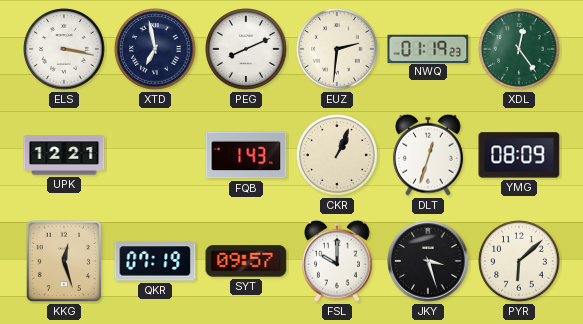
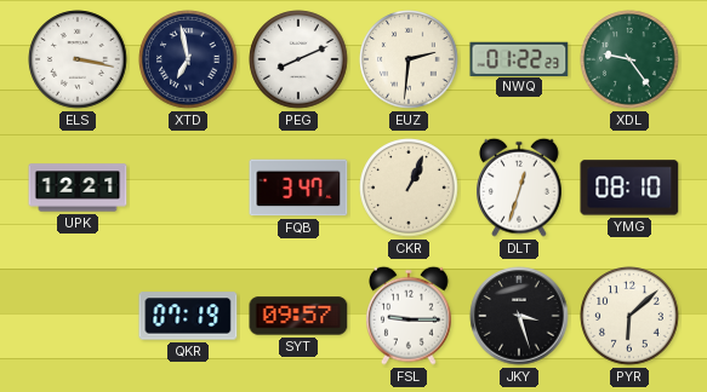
NWQ: 01:19 -> 01:22
XDL: 12:24 -> 9:24
FQB: 1:43 -> 3:47
YMG: 08:09 -> 08:10
KKG: 12:27 -> none
FSL: 10:00 -> 9:15
